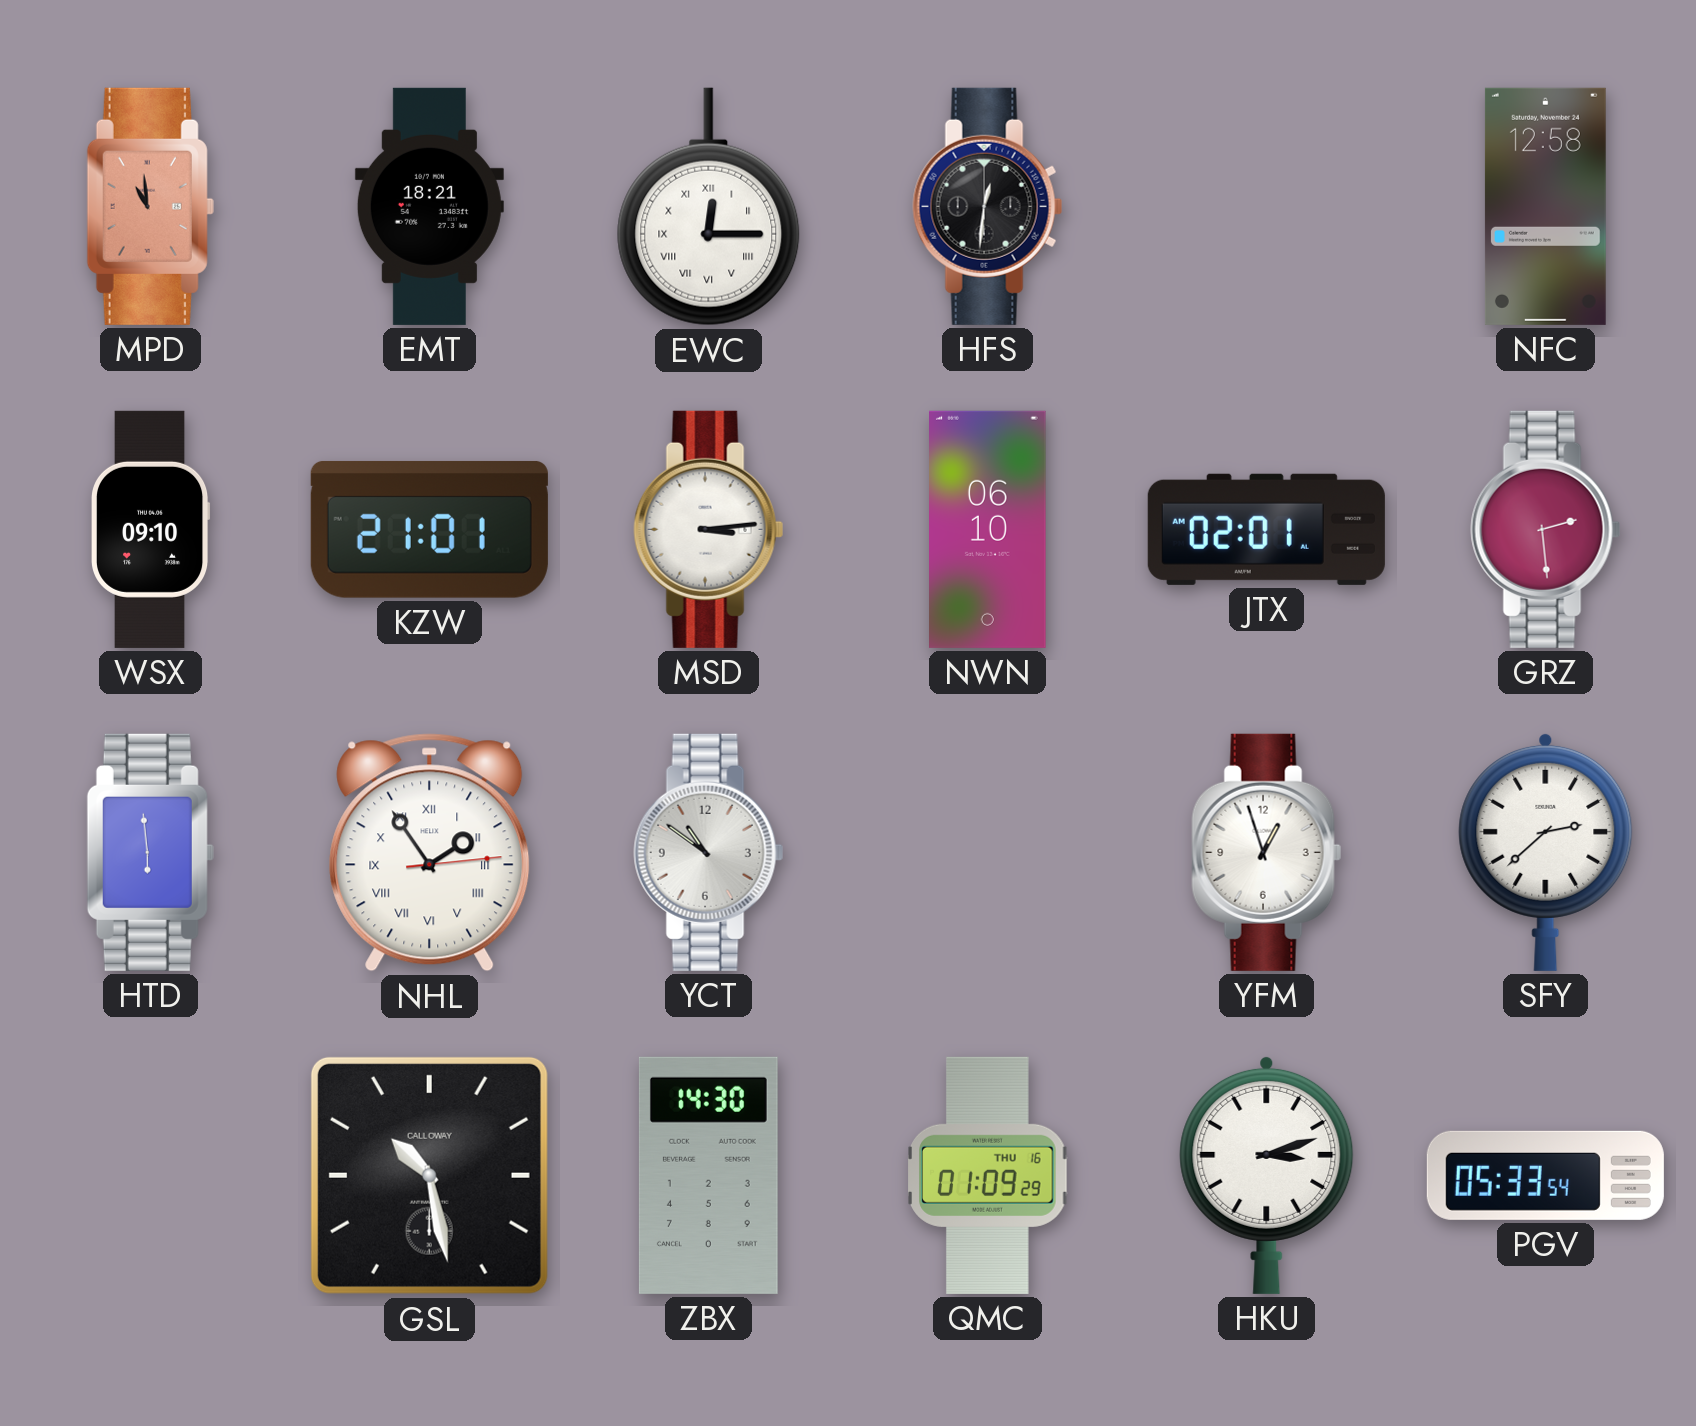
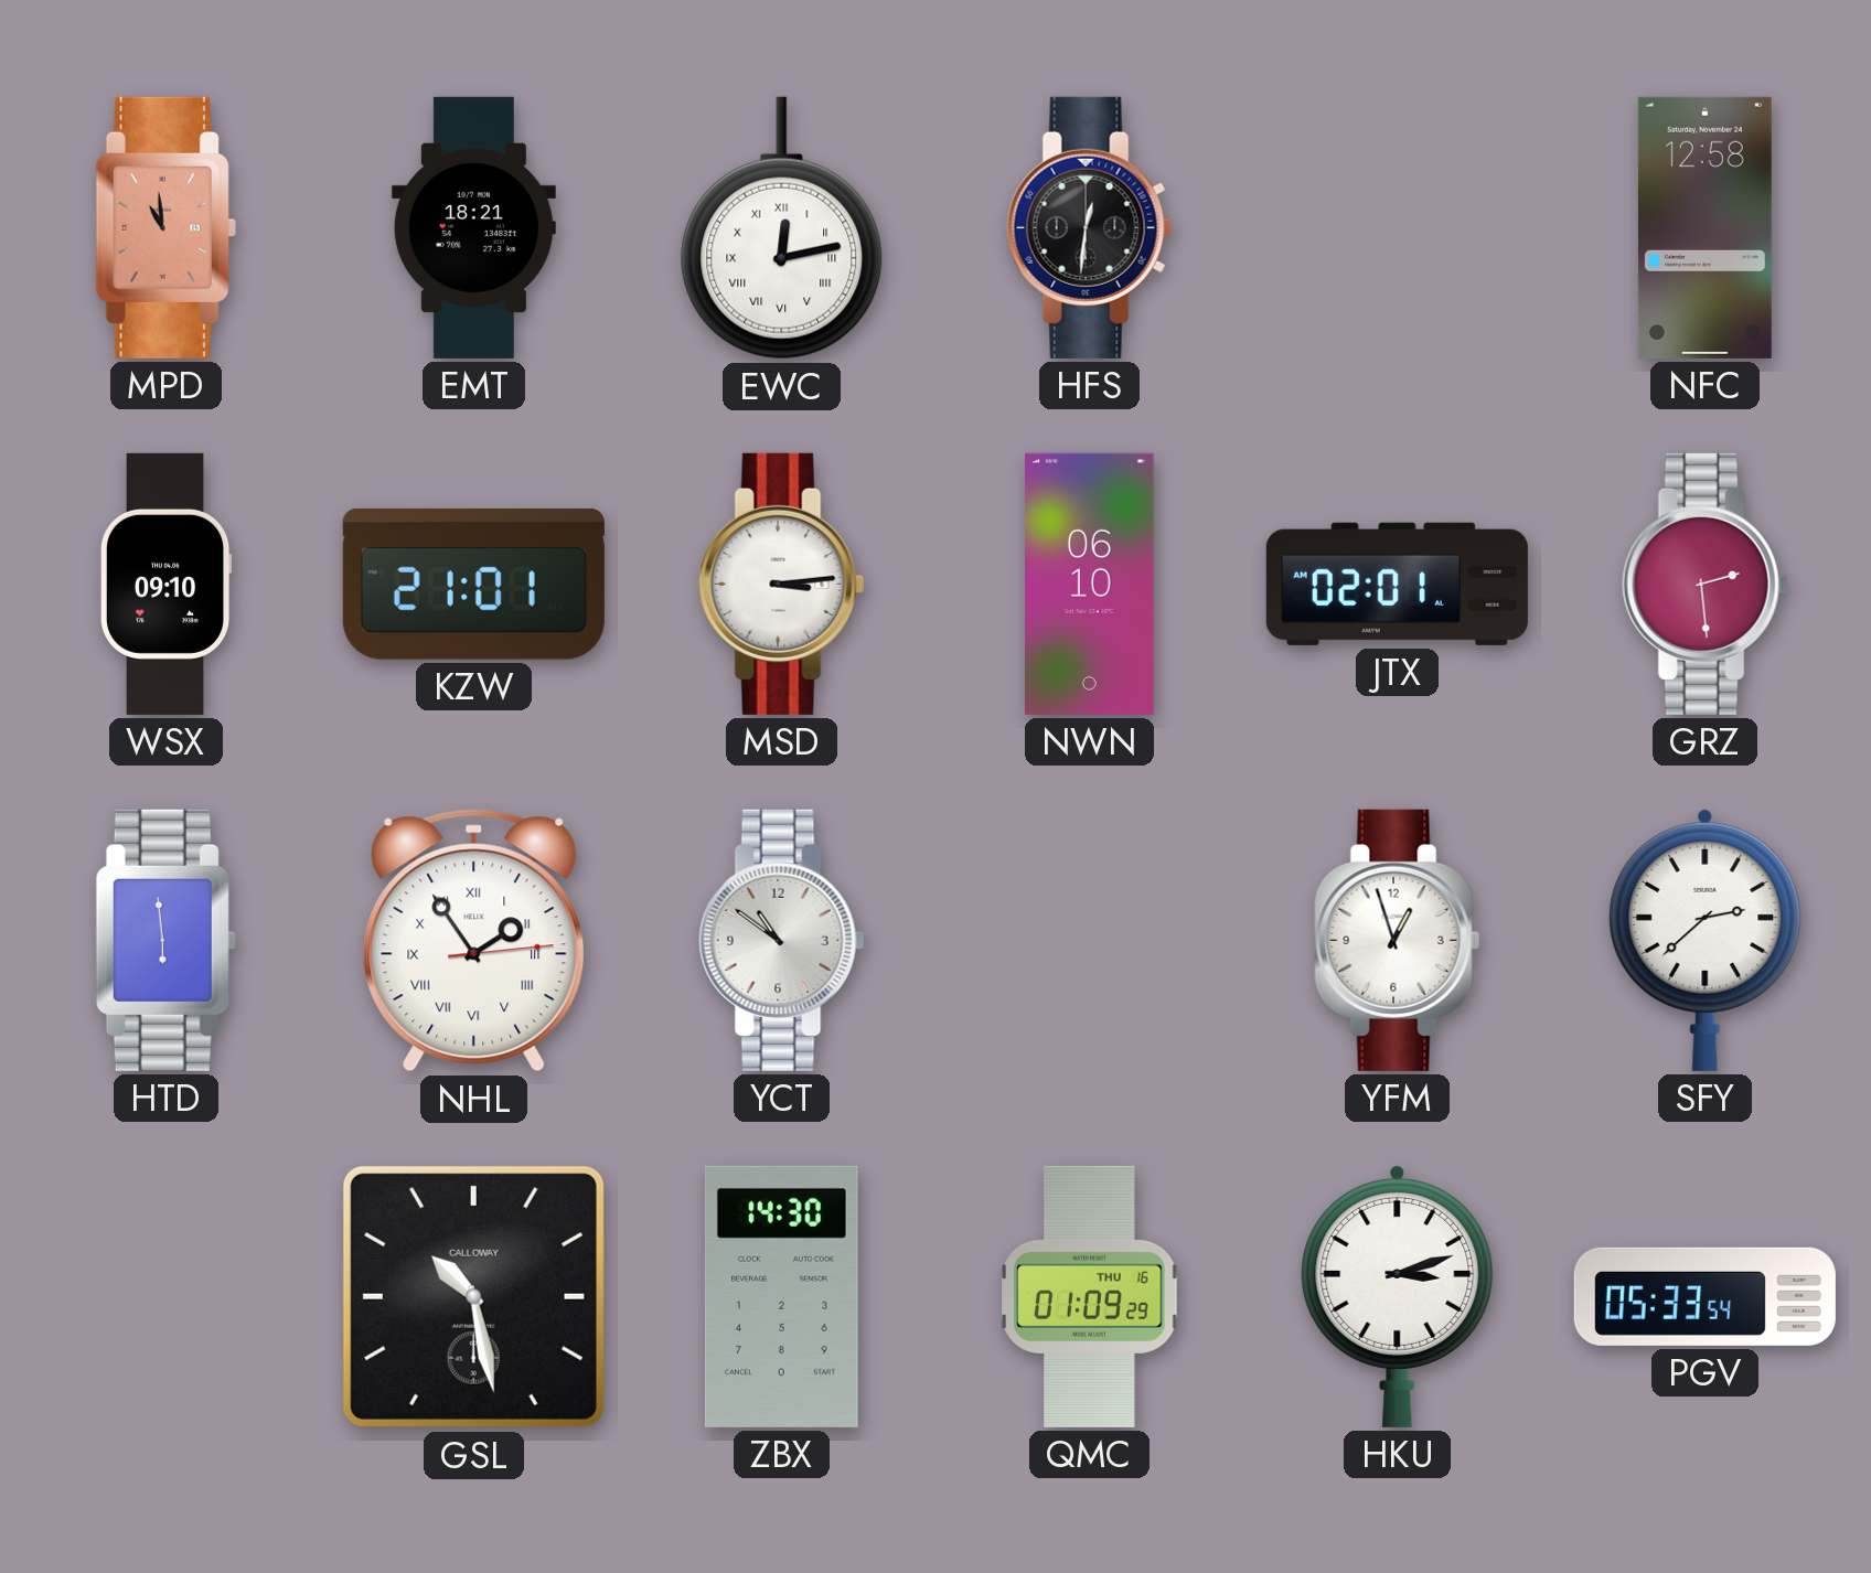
EWC: 12:15 -> 12:13
